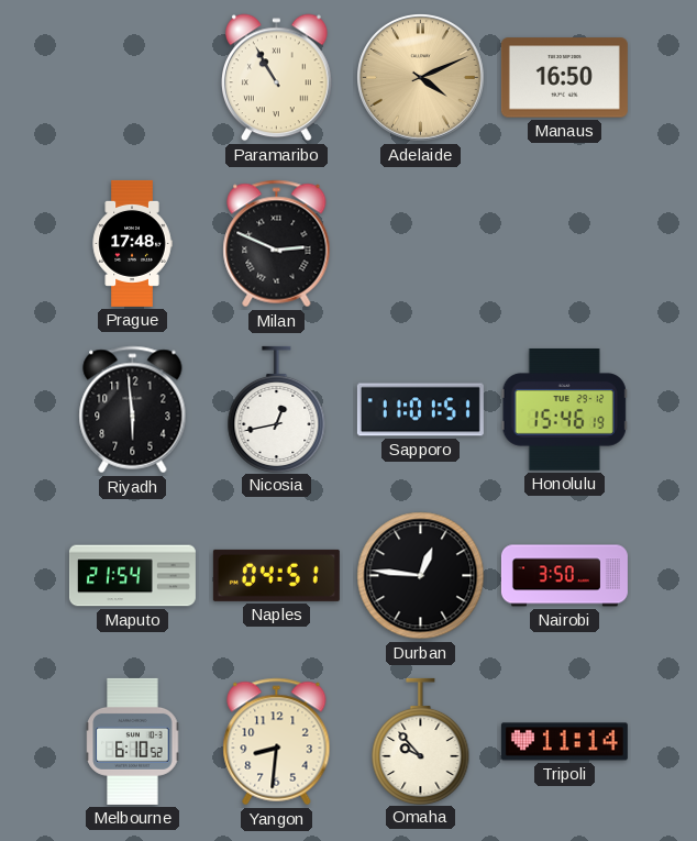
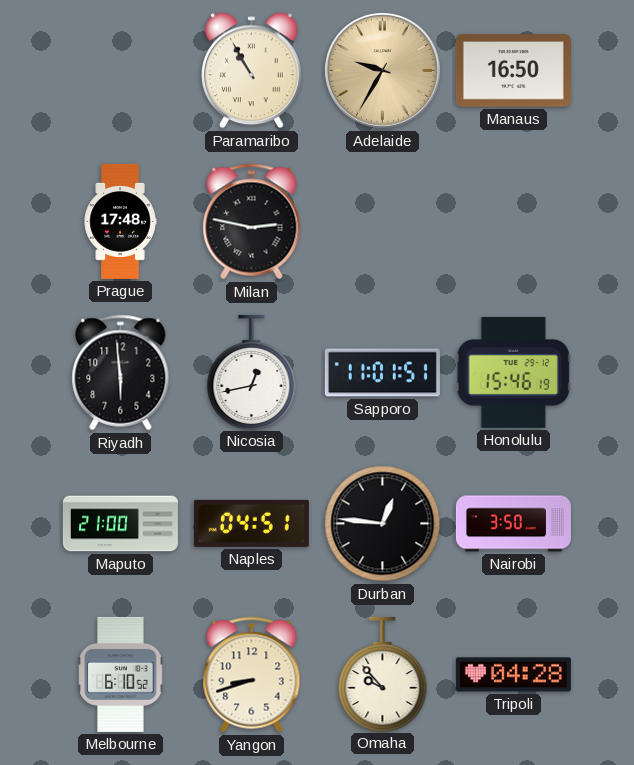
Adelaide: 4:11 -> 9:35
Milan: 2:49 -> 2:47
Maputo: 21:54 -> 21:00
Yangon: 8:31 -> 8:42
Tripoli: 11:14 -> 04:28
